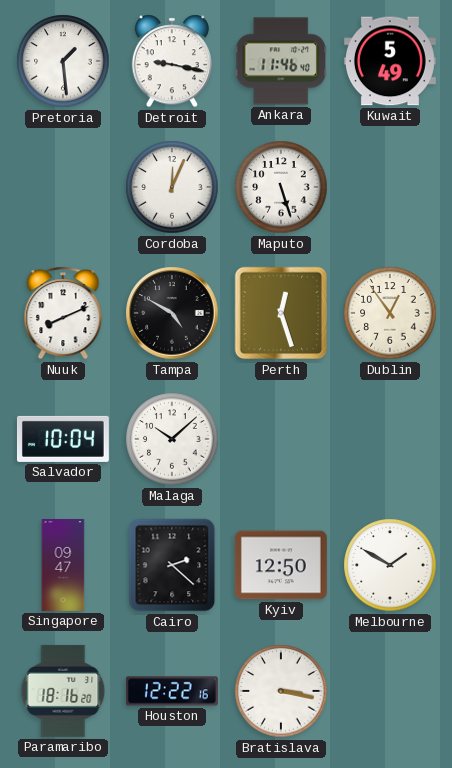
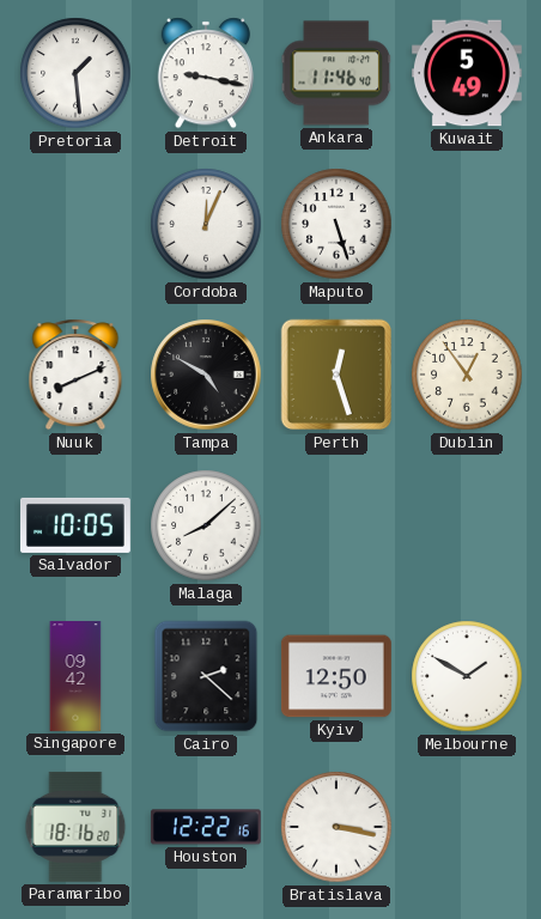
Salvador: 10:04 -> 10:05
Malaga: 10:08 -> 8:08
Singapore: 09:47 -> 09:42
